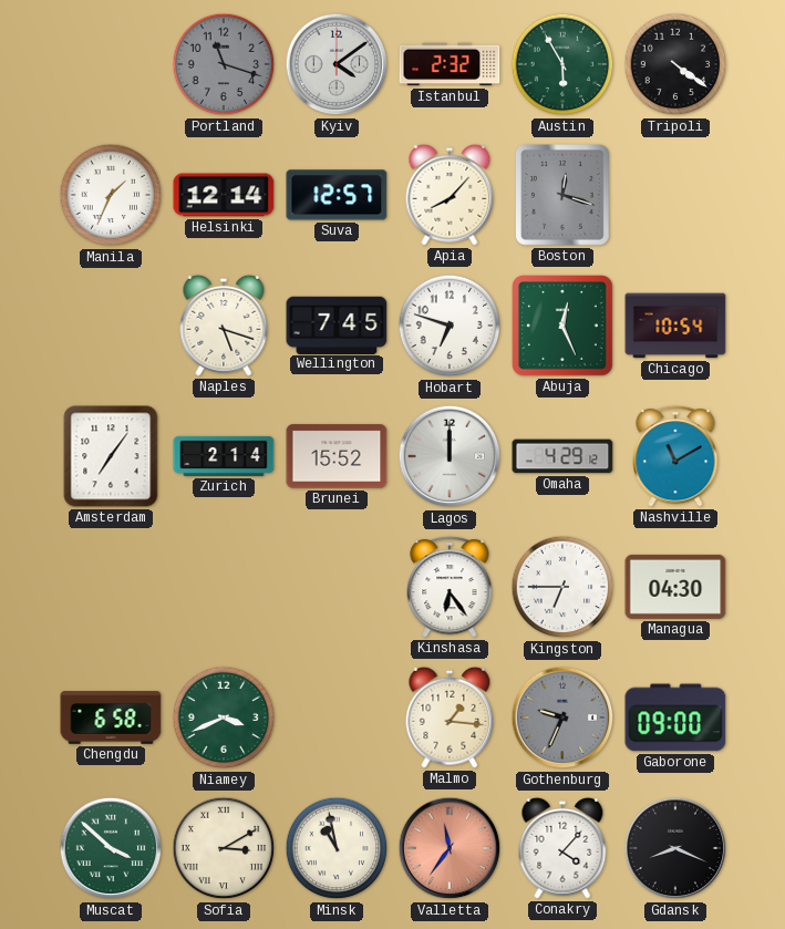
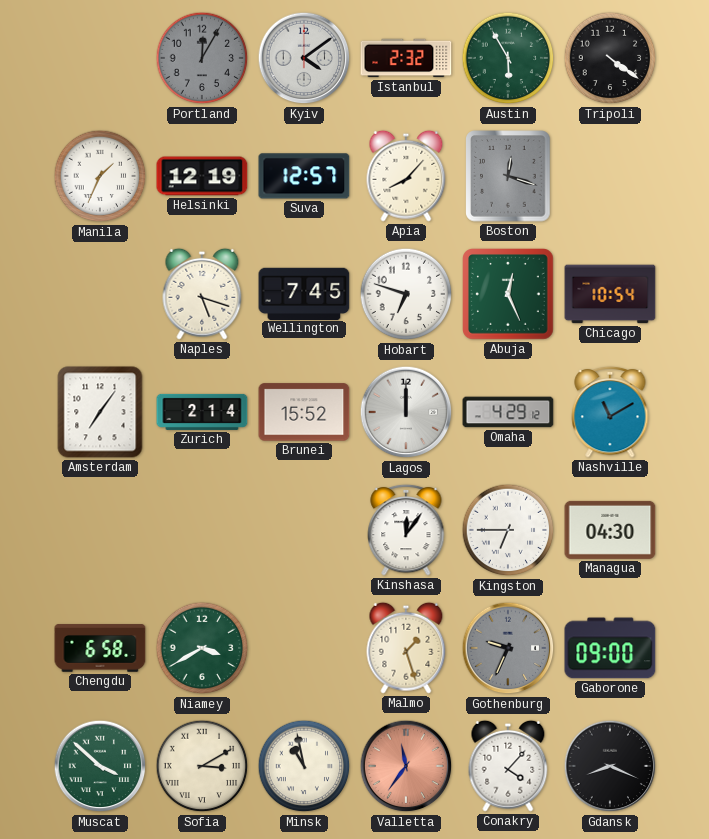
Portland: 11:18 -> 12:05
Helsinki: 12:14 -> 12:19
Kinshasa: 6:24 -> 12:06
Niamey: 3:41 -> 3:40
Malmo: 1:16 -> 1:27
